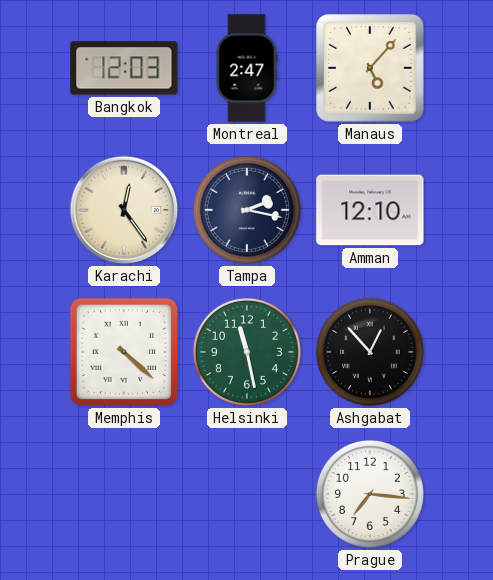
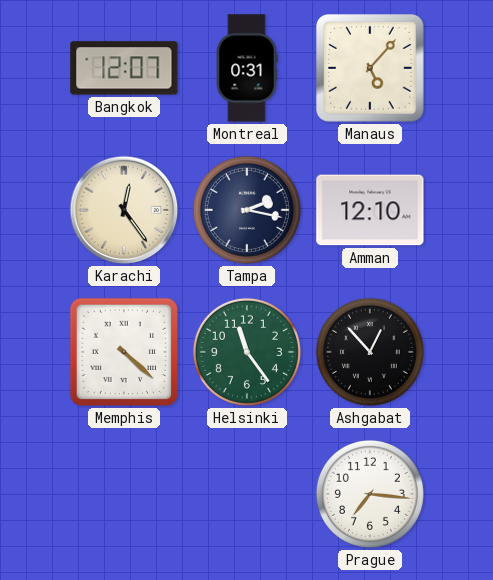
Bangkok: 12:03 -> 12:07
Montreal: 2:47 -> 0:31
Helsinki: 11:28 -> 11:24
